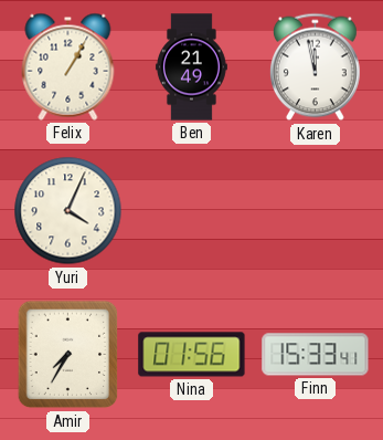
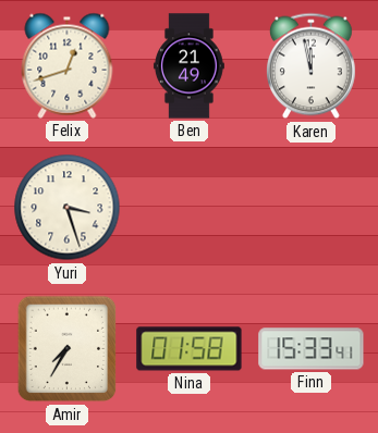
Felix: 1:05 -> 12:42
Yuri: 4:04 -> 3:27
Nina: 01:56 -> 01:58
